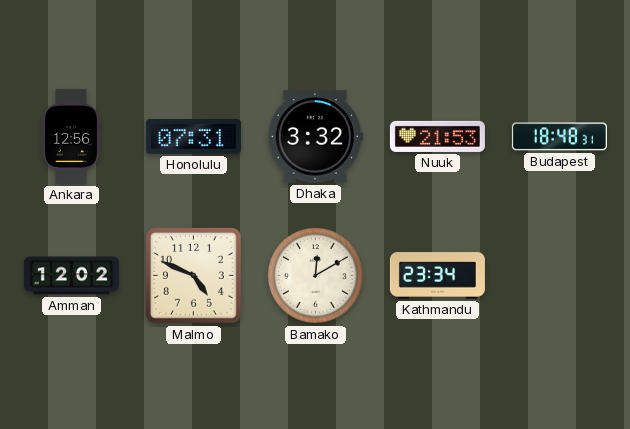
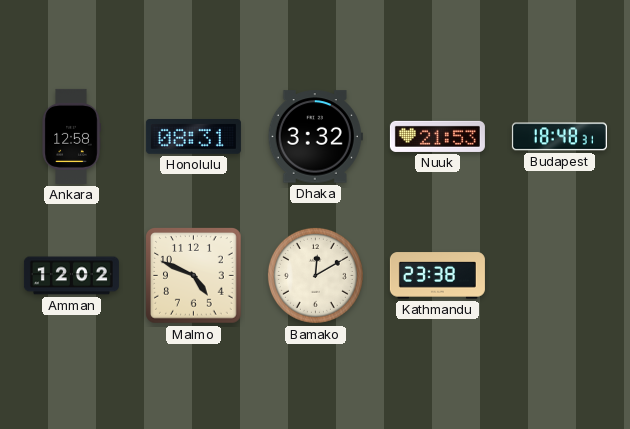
Ankara: 12:56 -> 12:58
Honolulu: 07:31 -> 08:31
Kathmandu: 23:34 -> 23:38
